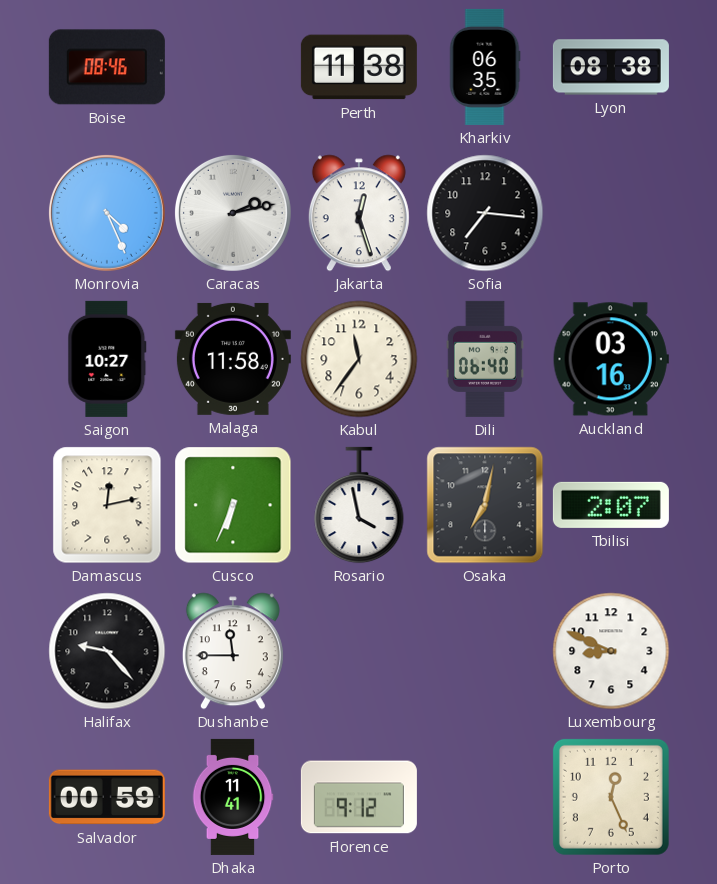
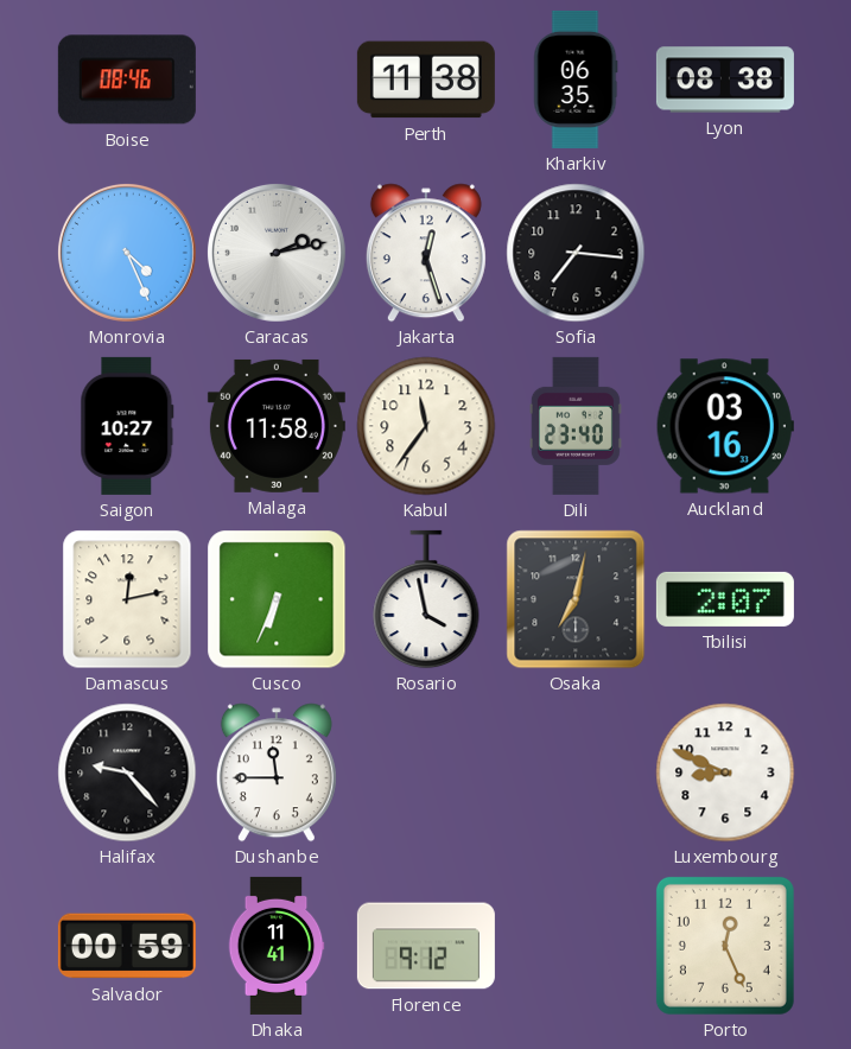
Dili: 06:40 -> 23:40
